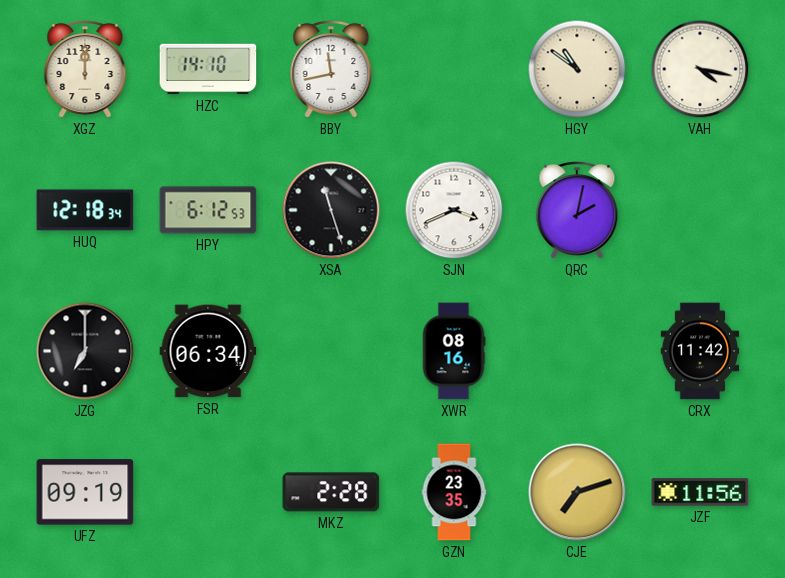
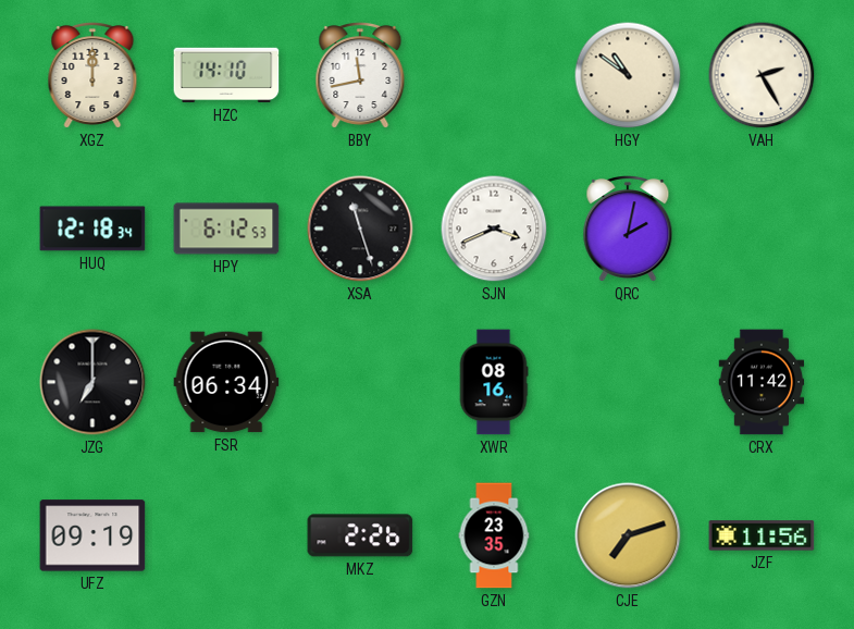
VAH: 4:17 -> 2:25
MKZ: 2:28 -> 2:26
